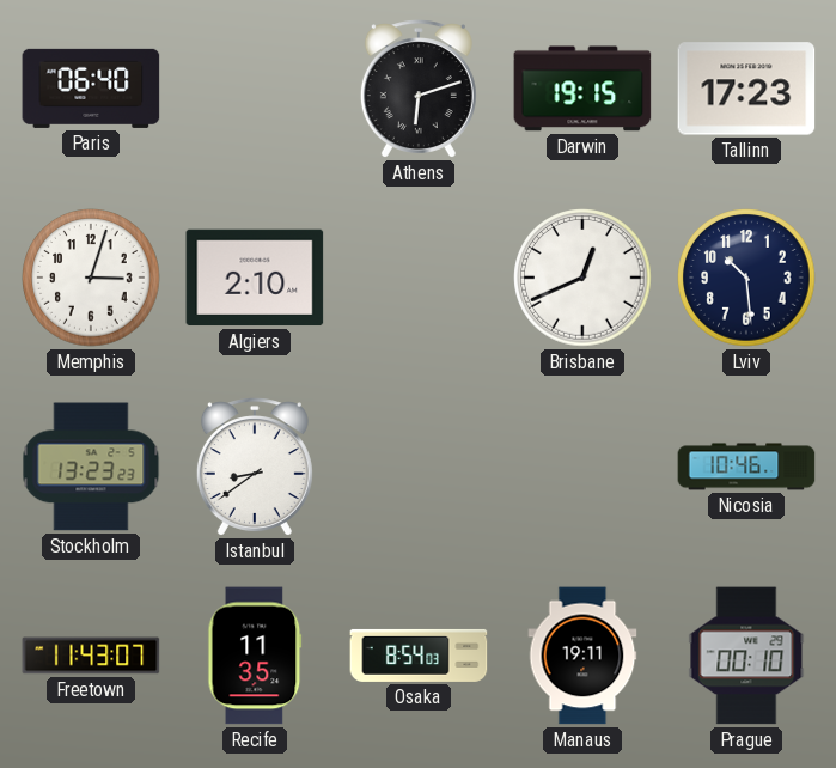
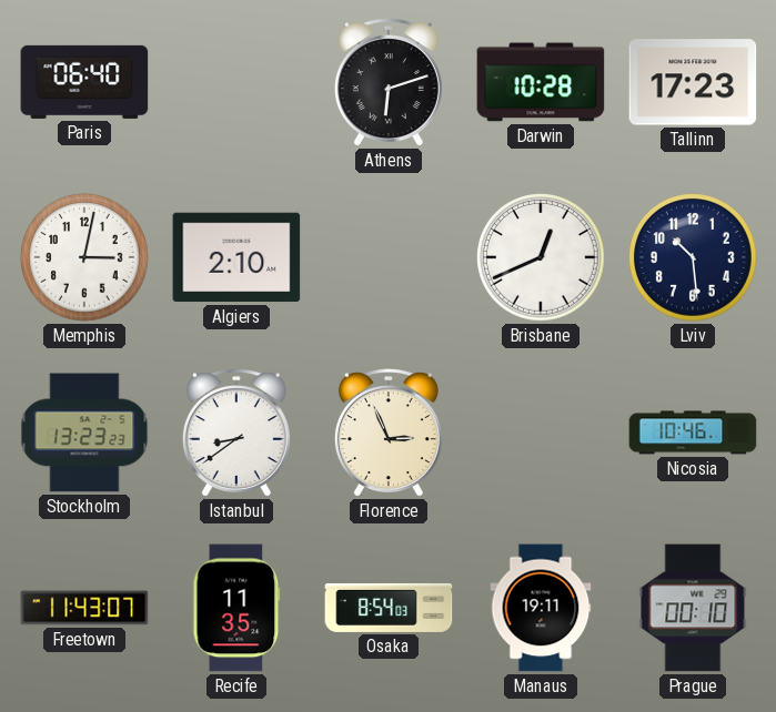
Darwin: 19:15 -> 10:28
Memphis: 3:03 -> 3:02
Florence: none -> 2:56
